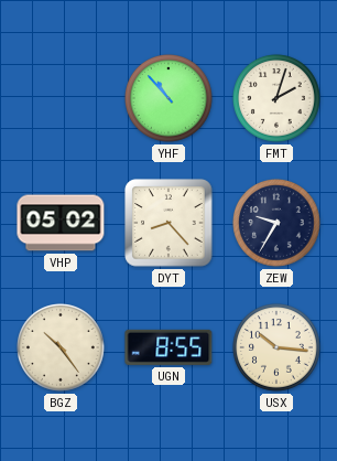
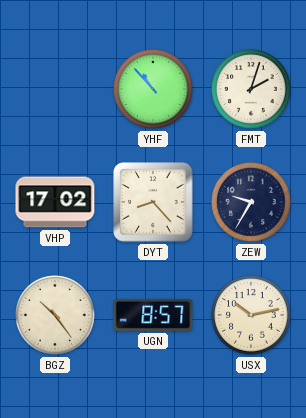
VHP: 05:02 -> 17:02
UGN: 8:55 -> 8:57
USX: 10:16 -> 10:13
